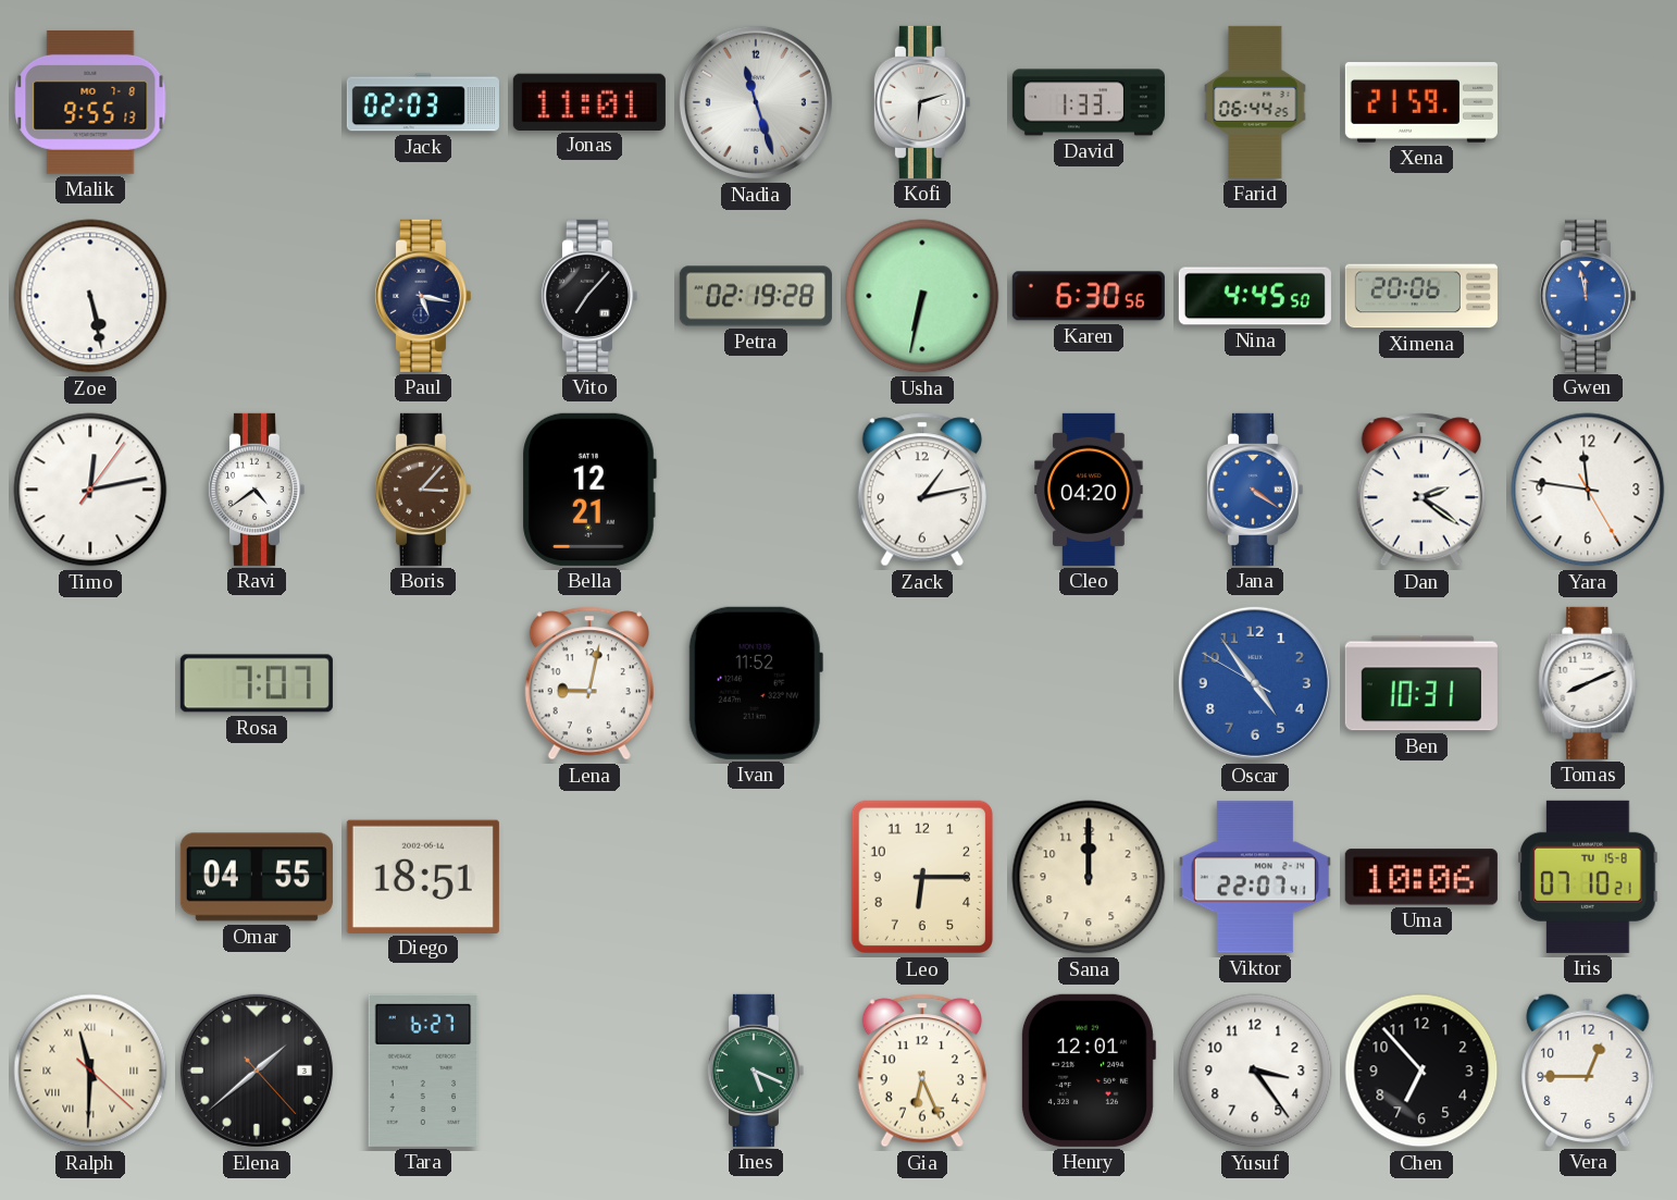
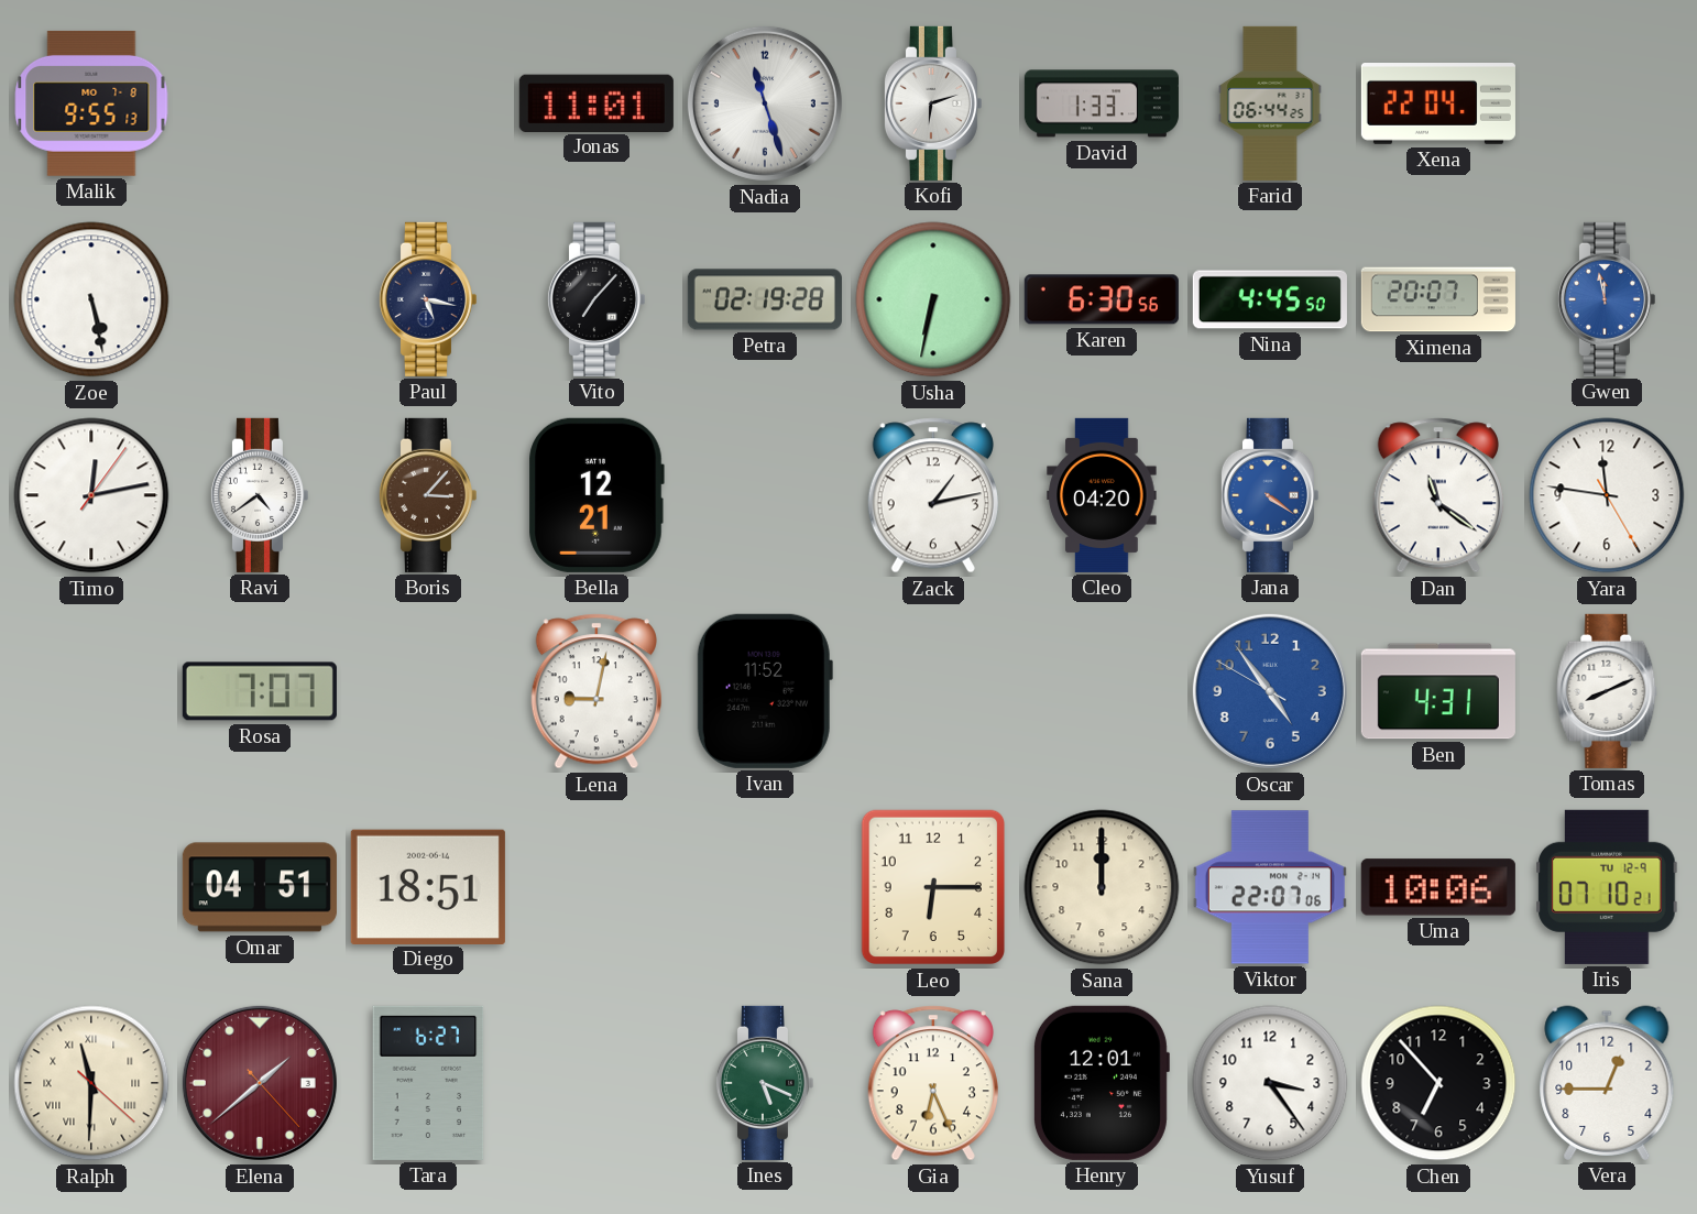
Jack: 02:03 -> none
Xena: 21:59 -> 22:04
Ximena: 20:06 -> 20:07
Dan: 2:21 -> 11:21
Ben: 10:31 -> 4:31
Omar: 04:55 -> 04:51
Viktor: 22:07:41 -> 22:07:06
Iris date: TU 15-8 -> TU 12-9
Elena dial: black -> burgundy
